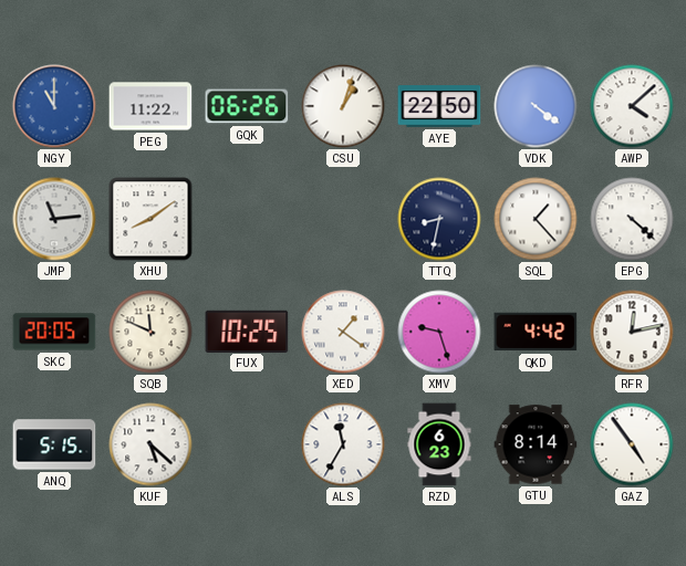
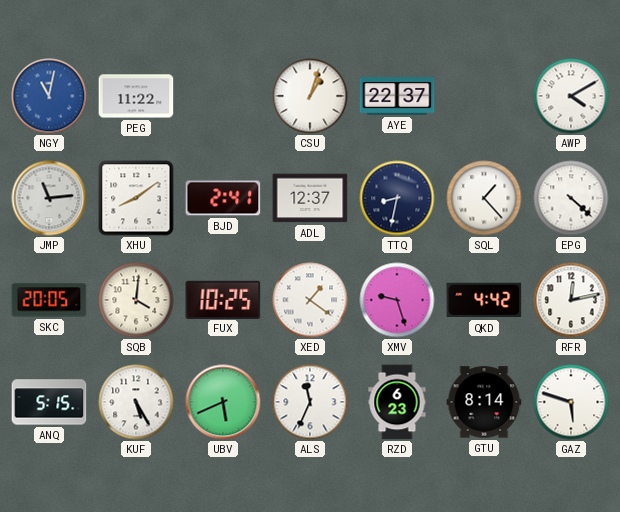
NGY: 11:00 -> 11:02
GQK: 06:26 -> none
AYE: 22:50 -> 22:37
VDK: 4:21 -> none
AWP: 4:08 -> 4:10
BJD: none -> 2:41
ADL: none -> 12:37
SQB: 11:49 -> 4:01
KUF: 5:22 -> 5:25
UBV: none -> 5:41
ALS: 11:35 -> 11:34
GAZ: 4:54 -> 5:48
